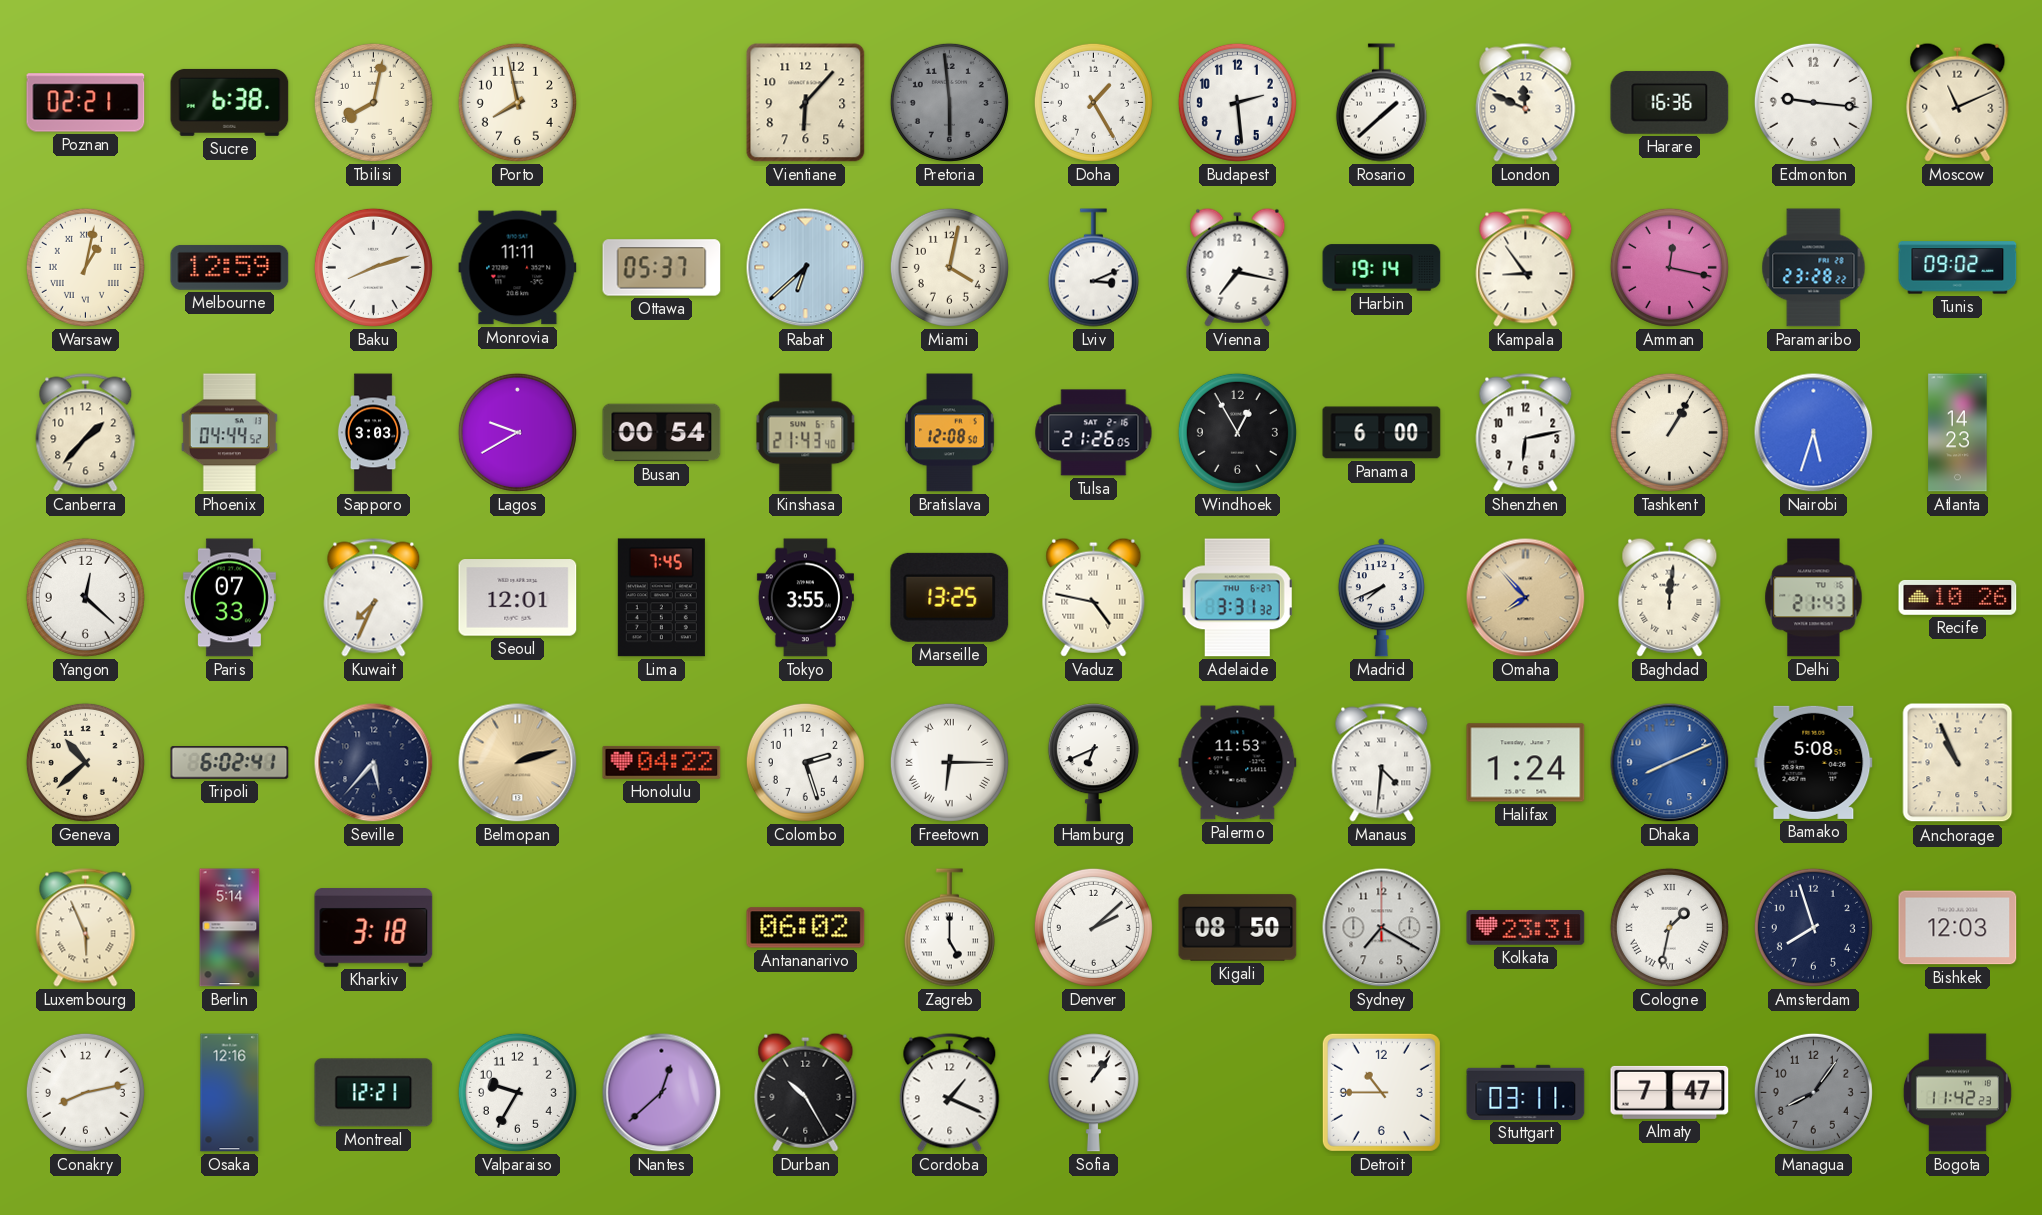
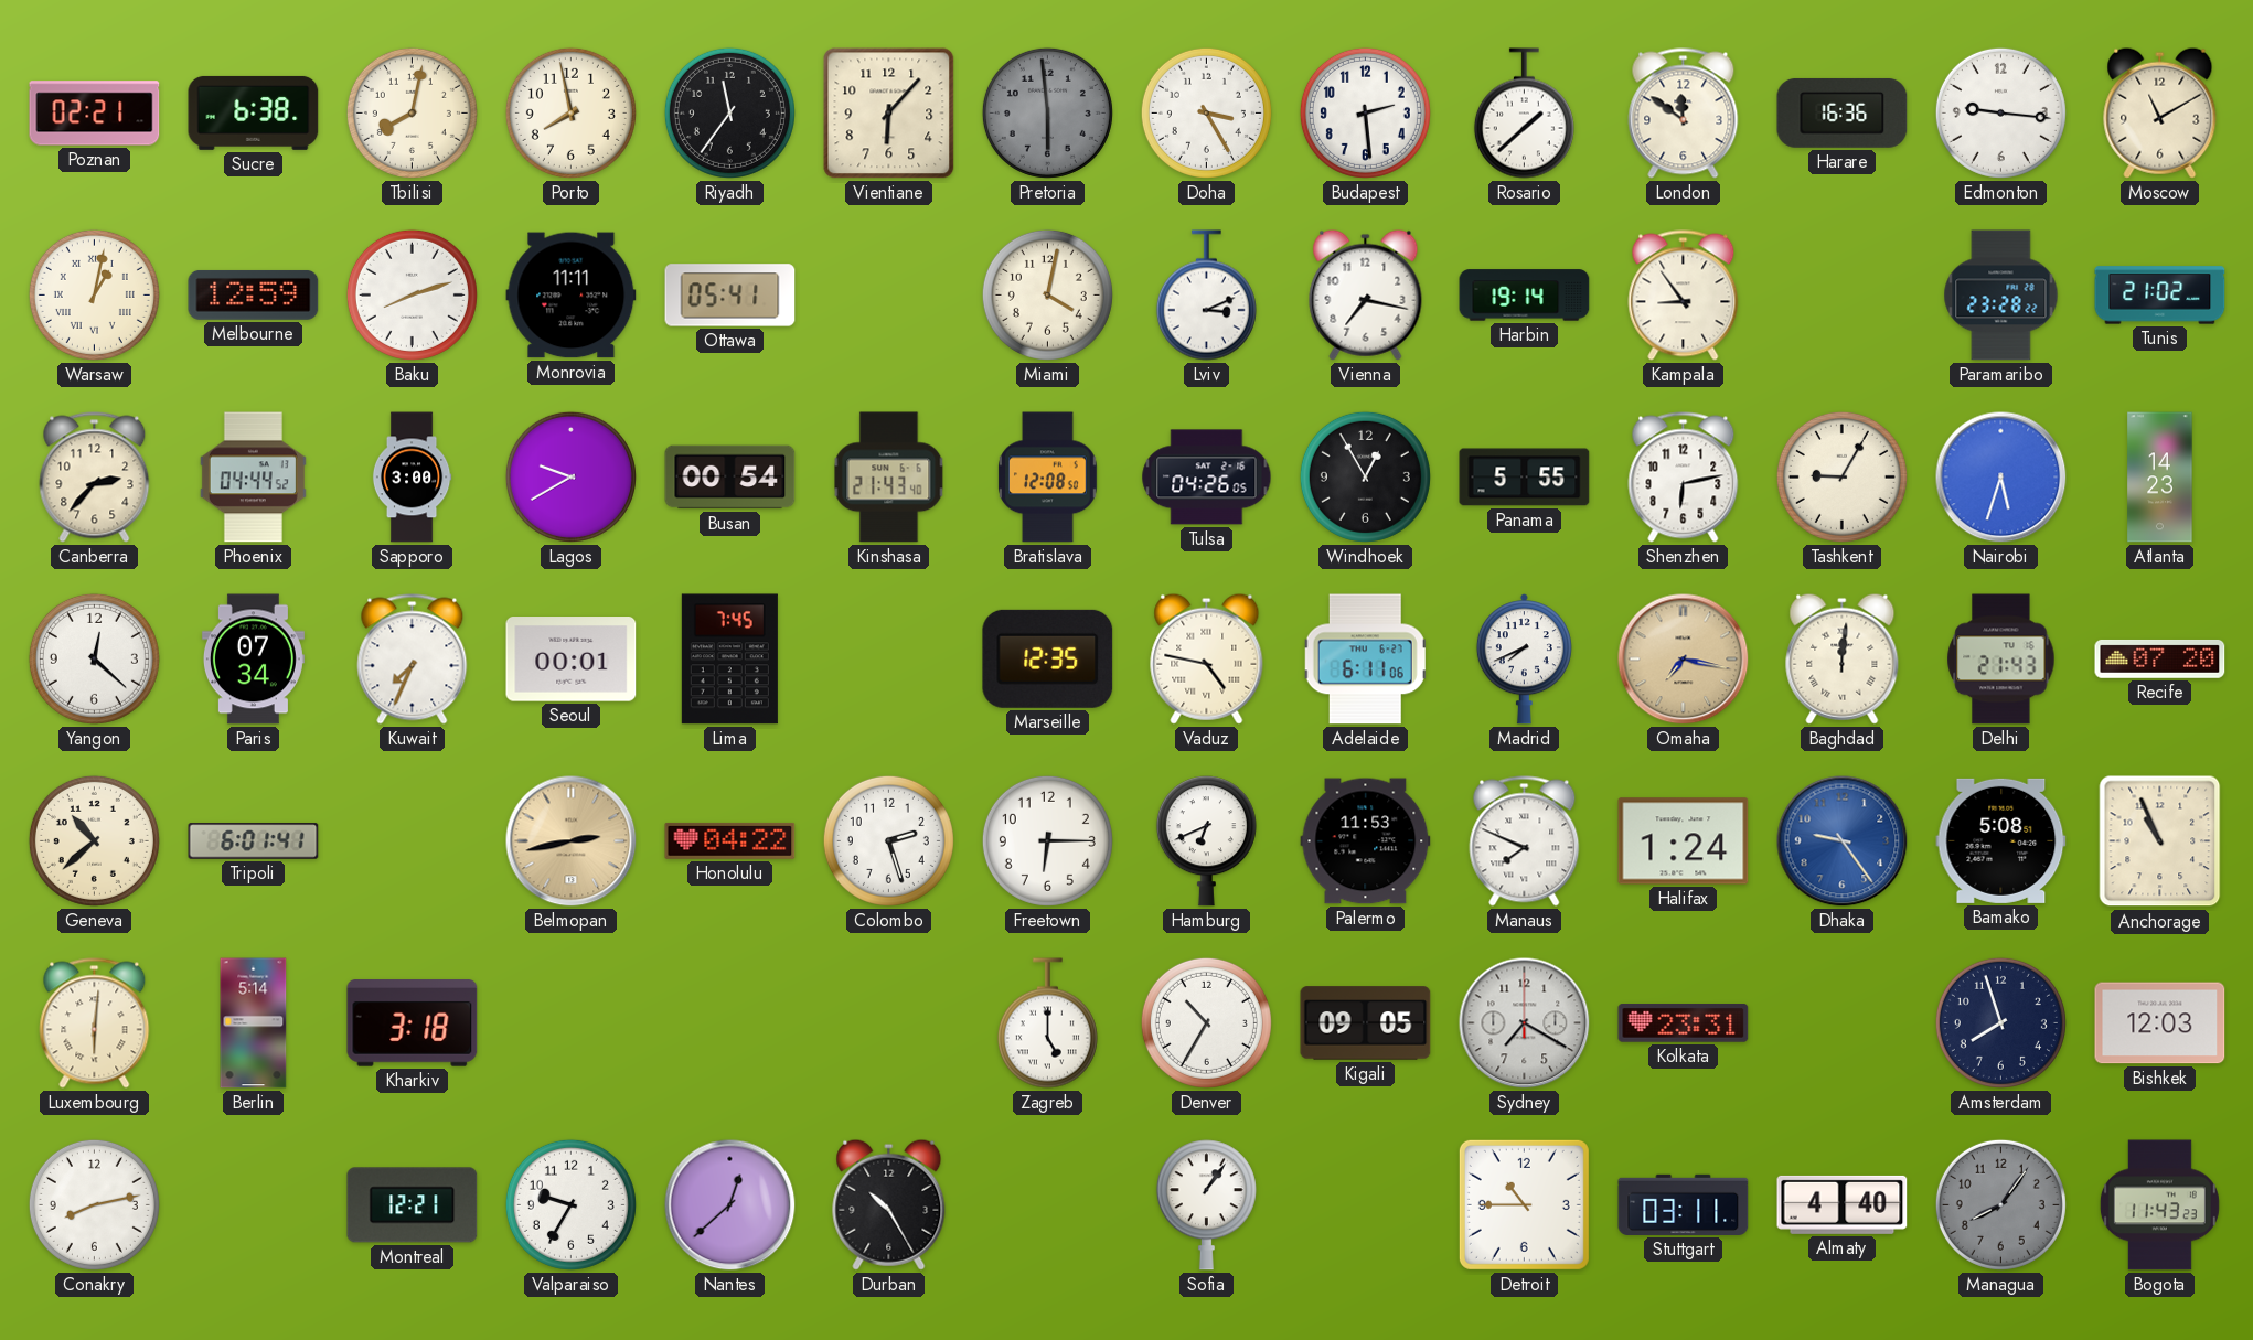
Riyadh: none -> 11:36
Doha: 1:25 -> 3:25
London: 11:49 -> 11:51
Moscow: 11:11 -> 11:10
Ottawa: 05:37 -> 05:41
Rabat: 6:38 -> none
Amman: 12:17 -> none
Tunis: 09:02 -> 21:02
Canberra: 1:37 -> 2:37
Sapporo: 3:03 -> 3:00
Tulsa: 21:26 -> 04:26
Panama: 6:00 -> 5:55
Tashkent: 1:05 -> 9:05
Paris: 07:33 -> 07:34
Seoul: 12:01 -> 00:01
Tokyo: 3:55 -> none
Marseille: 13:25 -> 12:35
Adelaide: 3:31 -> 6:11
Omaha: 7:53 -> 7:17
Recife: 10:26 -> 07:20
Tripoli: 6:02 -> 6:01
Seville: 5:37 -> none
Belmopan: 2:12 -> 2:43
Freetown numerals: Roman -> Arabic
Manaus: 4:31 -> 7:49
Dhaka: 8:11 -> 9:24
Luxembourg: 5:56 -> 6:01
Antananarivo: 06:02 -> none
Denver: 2:08 -> 10:35
Kigali: 08:50 -> 09:05
Cologne: 1:32 -> none
Osaka: 12:16 -> none
Cordoba: 1:19 -> none
Almaty: 7:47 -> 4:40
Bogota: 11:42 -> 11:43
